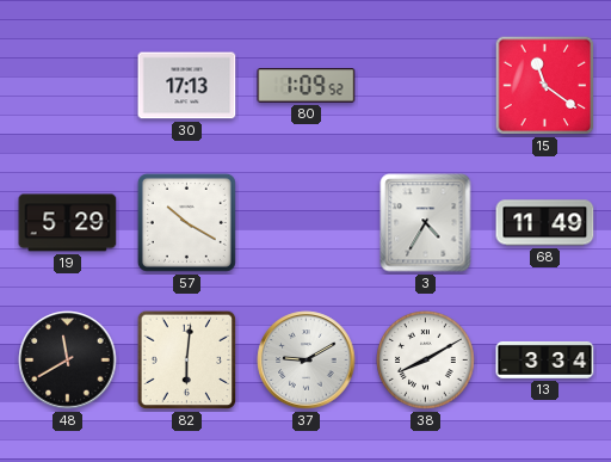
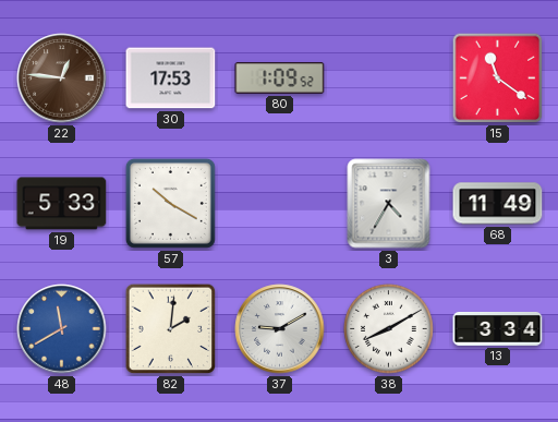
22: none -> 12:46
30: 17:13 -> 17:53
19: 5:29 -> 5:33
48 dial: black -> blue
82: 6:01 -> 2:01
